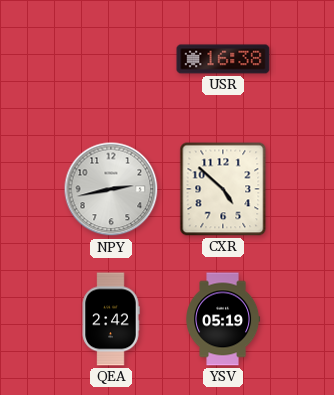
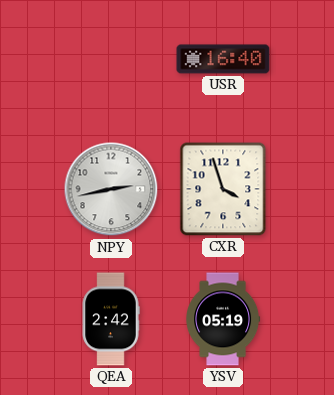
USR: 16:38 -> 16:40
CXR: 4:52 -> 3:57
